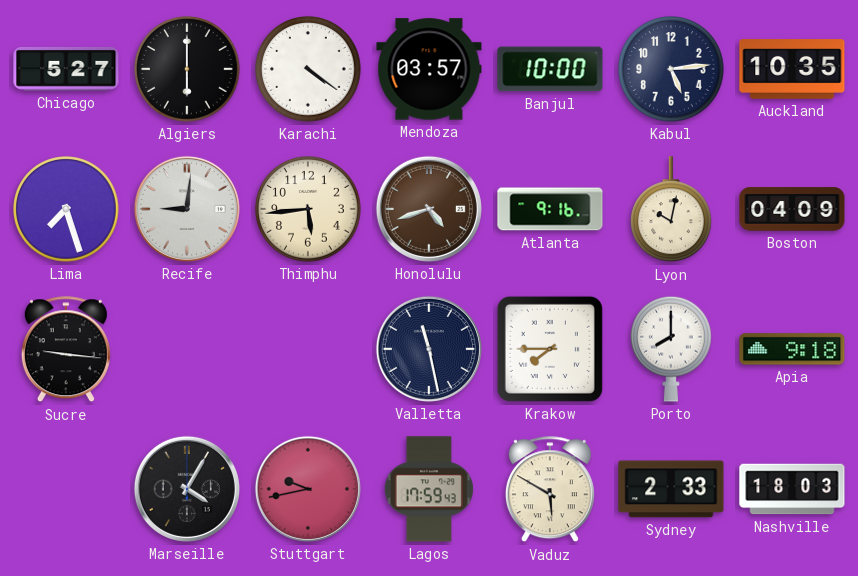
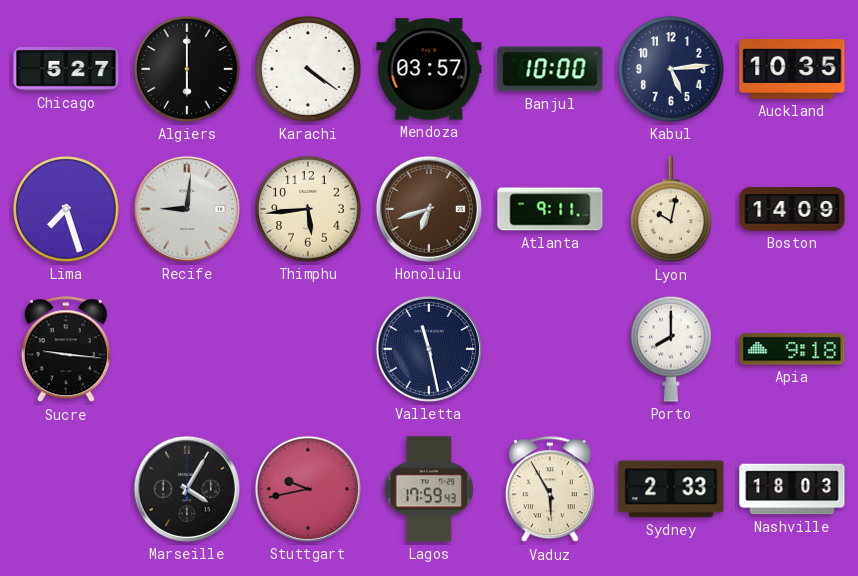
Honolulu: 4:42 -> 6:42
Atlanta: 9:16 -> 9:11
Boston: 04:09 -> 14:09
Krakow: 7:45 -> none
Vaduz: 5:50 -> 5:55
